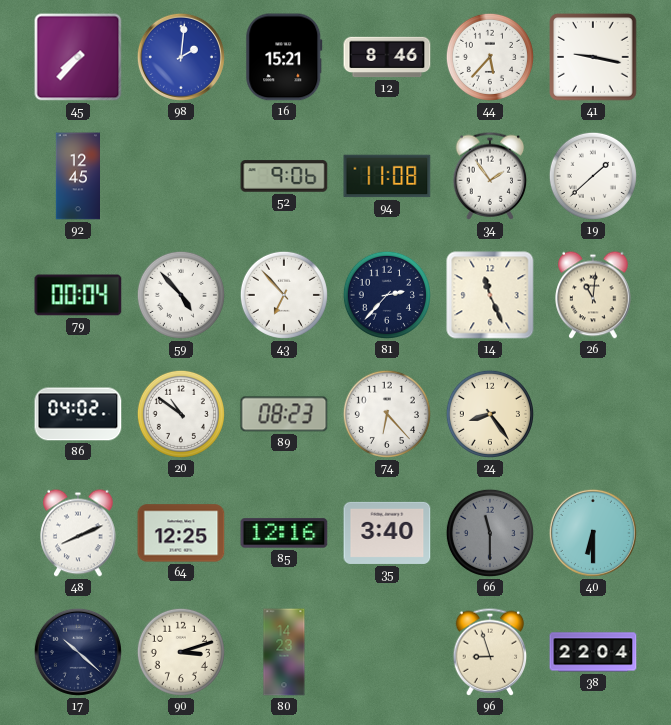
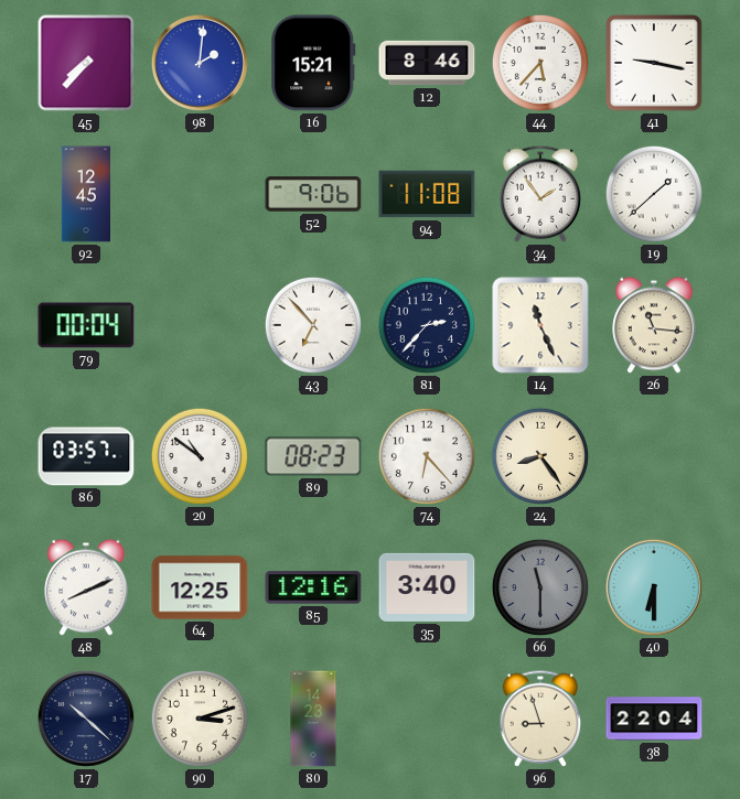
59: 4:53 -> none
26: 11:01 -> 11:16
86: 04:02 -> 03:57
